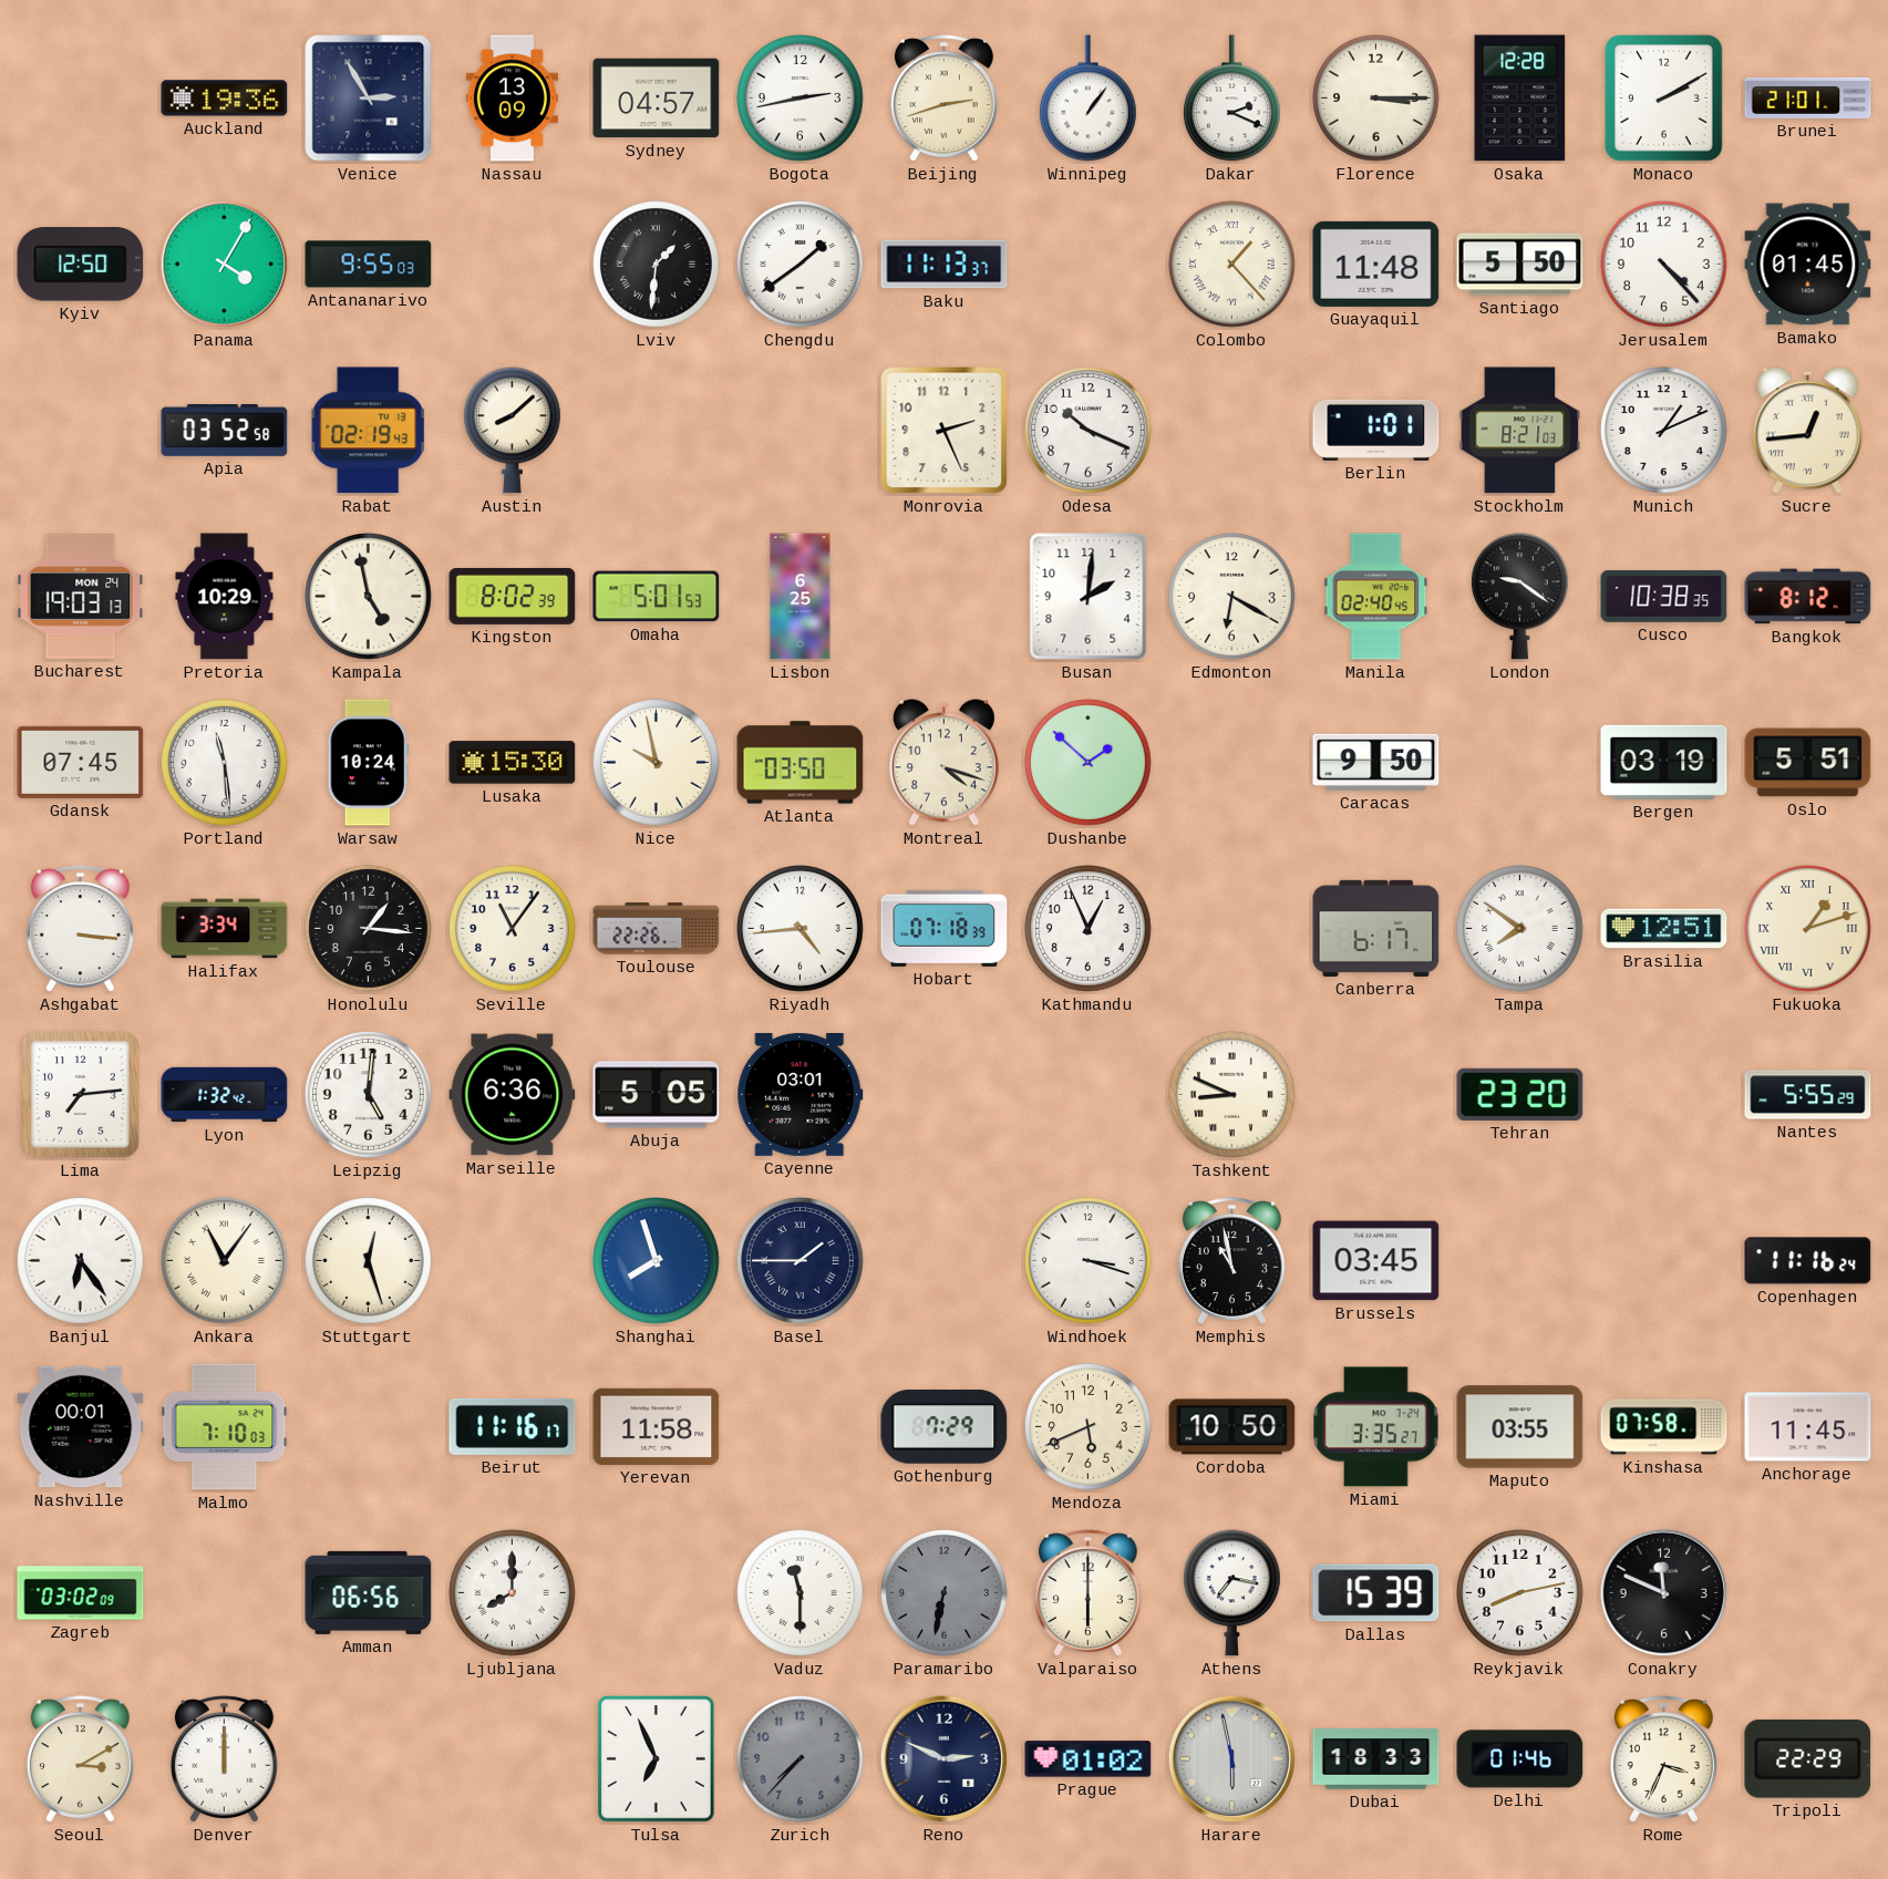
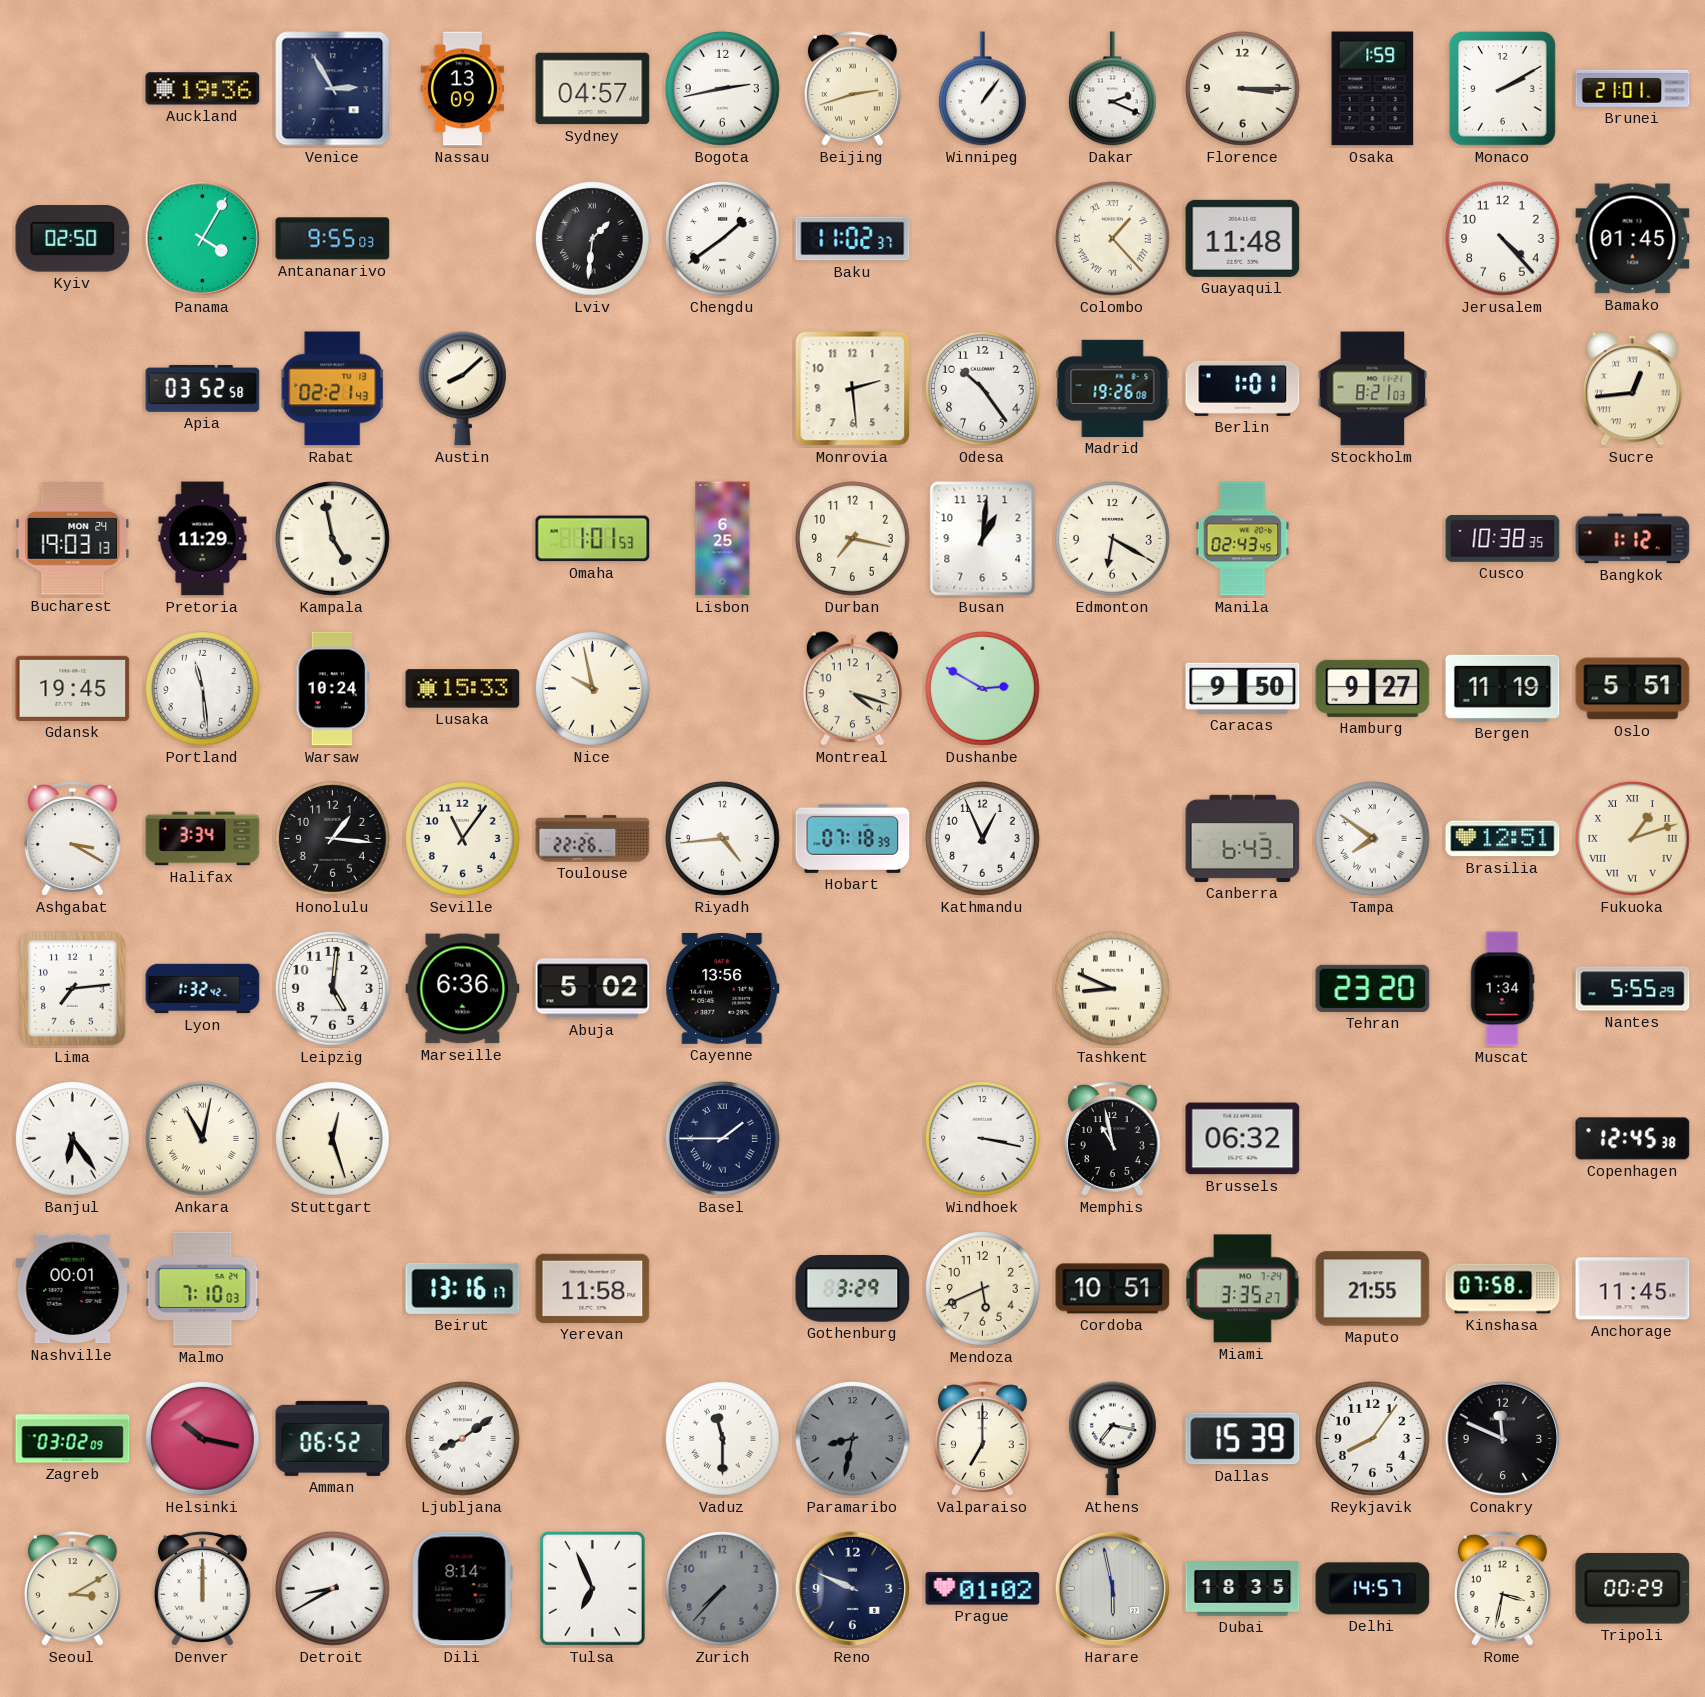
Osaka: 12:28 -> 1:59
Kyiv: 12:50 -> 02:50
Baku: 11:13 -> 11:02
Santiago: 5:50 -> none
Rabat: 02:19 -> 02:21
Monrovia: 2:26 -> 2:29
Odesa: 10:19 -> 10:24
Madrid: none -> 19:26
Munich: 1:11 -> none
Pretoria: 10:29 -> 11:29
Kingston: 8:02 -> none
Omaha: 5:01 -> 1:01
Durban: none -> 7:17
Busan: 2:01 -> 1:01
Manila: 02:40 -> 02:43
London: 9:21 -> none
Bangkok: 8:12 -> 1:12
Gdansk: 07:45 -> 19:45
Lusaka: 15:30 -> 15:33
Atlanta: 03:50 -> none
Dushanbe: 1:52 -> 2:50
Hamburg: none -> 9:27
Bergen: 03:19 -> 11:19
Ashgabat: 3:16 -> 3:20
Canberra: 6:17 -> 6:43
Abuja: 5:05 -> 5:02
Cayenne: 03:01 -> 13:56
Muscat: none -> 1:34
Ankara: 11:06 -> 11:02
Shanghai: 7:57 -> none
Windhoek: 3:18 -> 3:17
Brussels: 03:45 -> 06:32
Copenhagen: 11:16 -> 12:45
Beirut: 11:16 -> 13:16
Gothenburg: 7:29 -> 3:29
Cordoba: 10:50 -> 10:51
Maputo: 03:55 -> 21:55
Helsinki: none -> 10:17
Amman: 06:56 -> 06:52
Ljubljana: 8:00 -> 8:09
Paramaribo: 6:32 -> 8:32
Valparaiso: 6:00 -> 7:00
Reykjavik: 8:13 -> 8:06
Detroit: none -> 8:40
Dili: none -> 8:14
Reno: 2:49 -> 9:49
Dubai: 18:33 -> 18:35
Delhi: 01:46 -> 14:57
Rome: 3:34 -> 3:32
Tripoli: 22:29 -> 00:29
